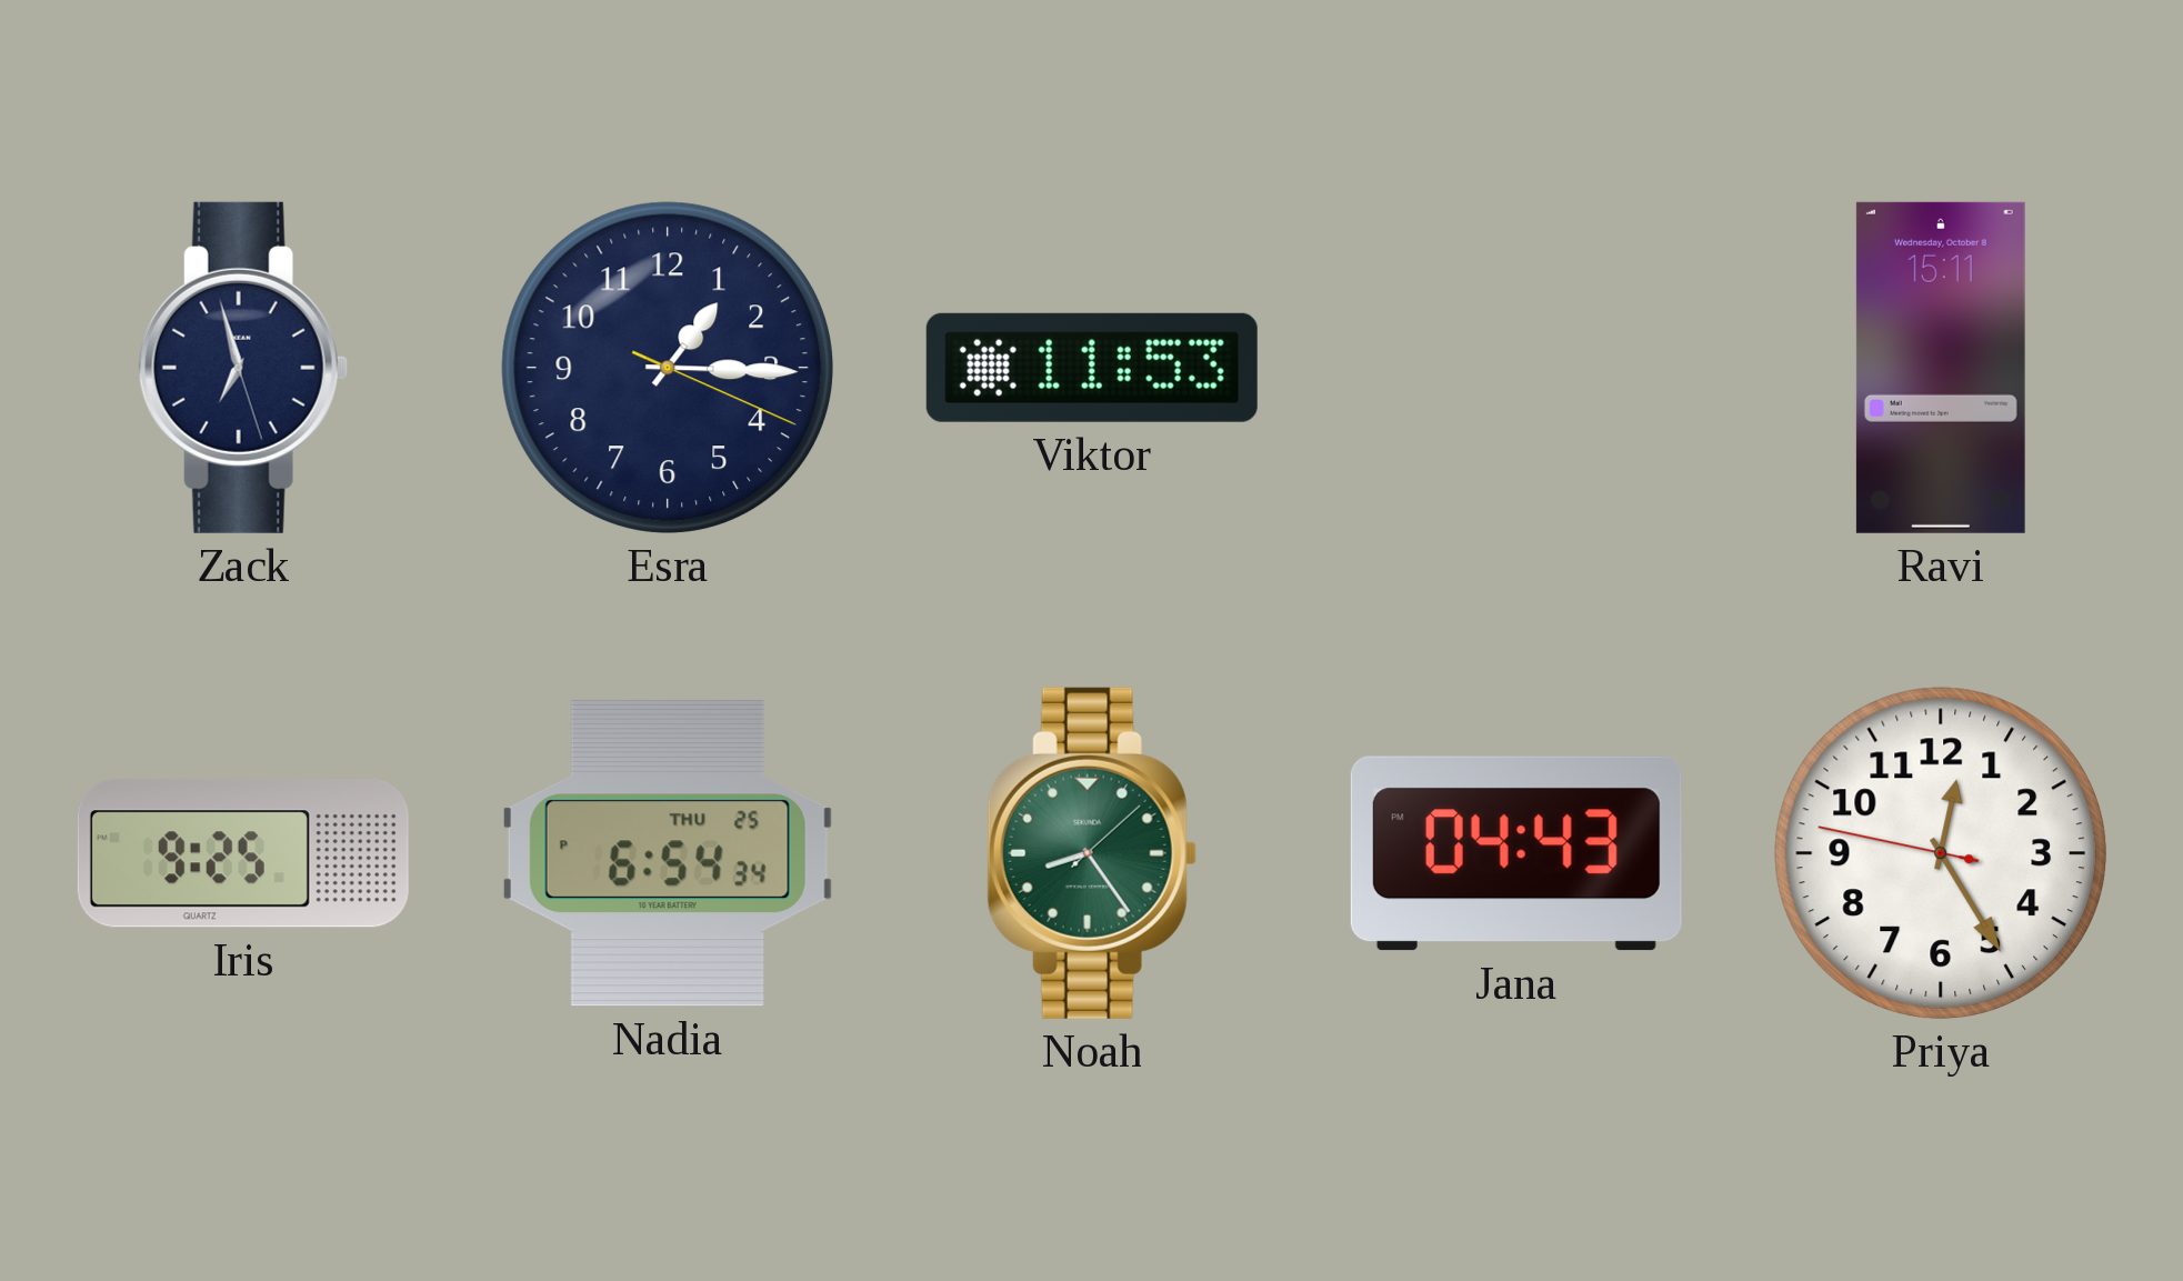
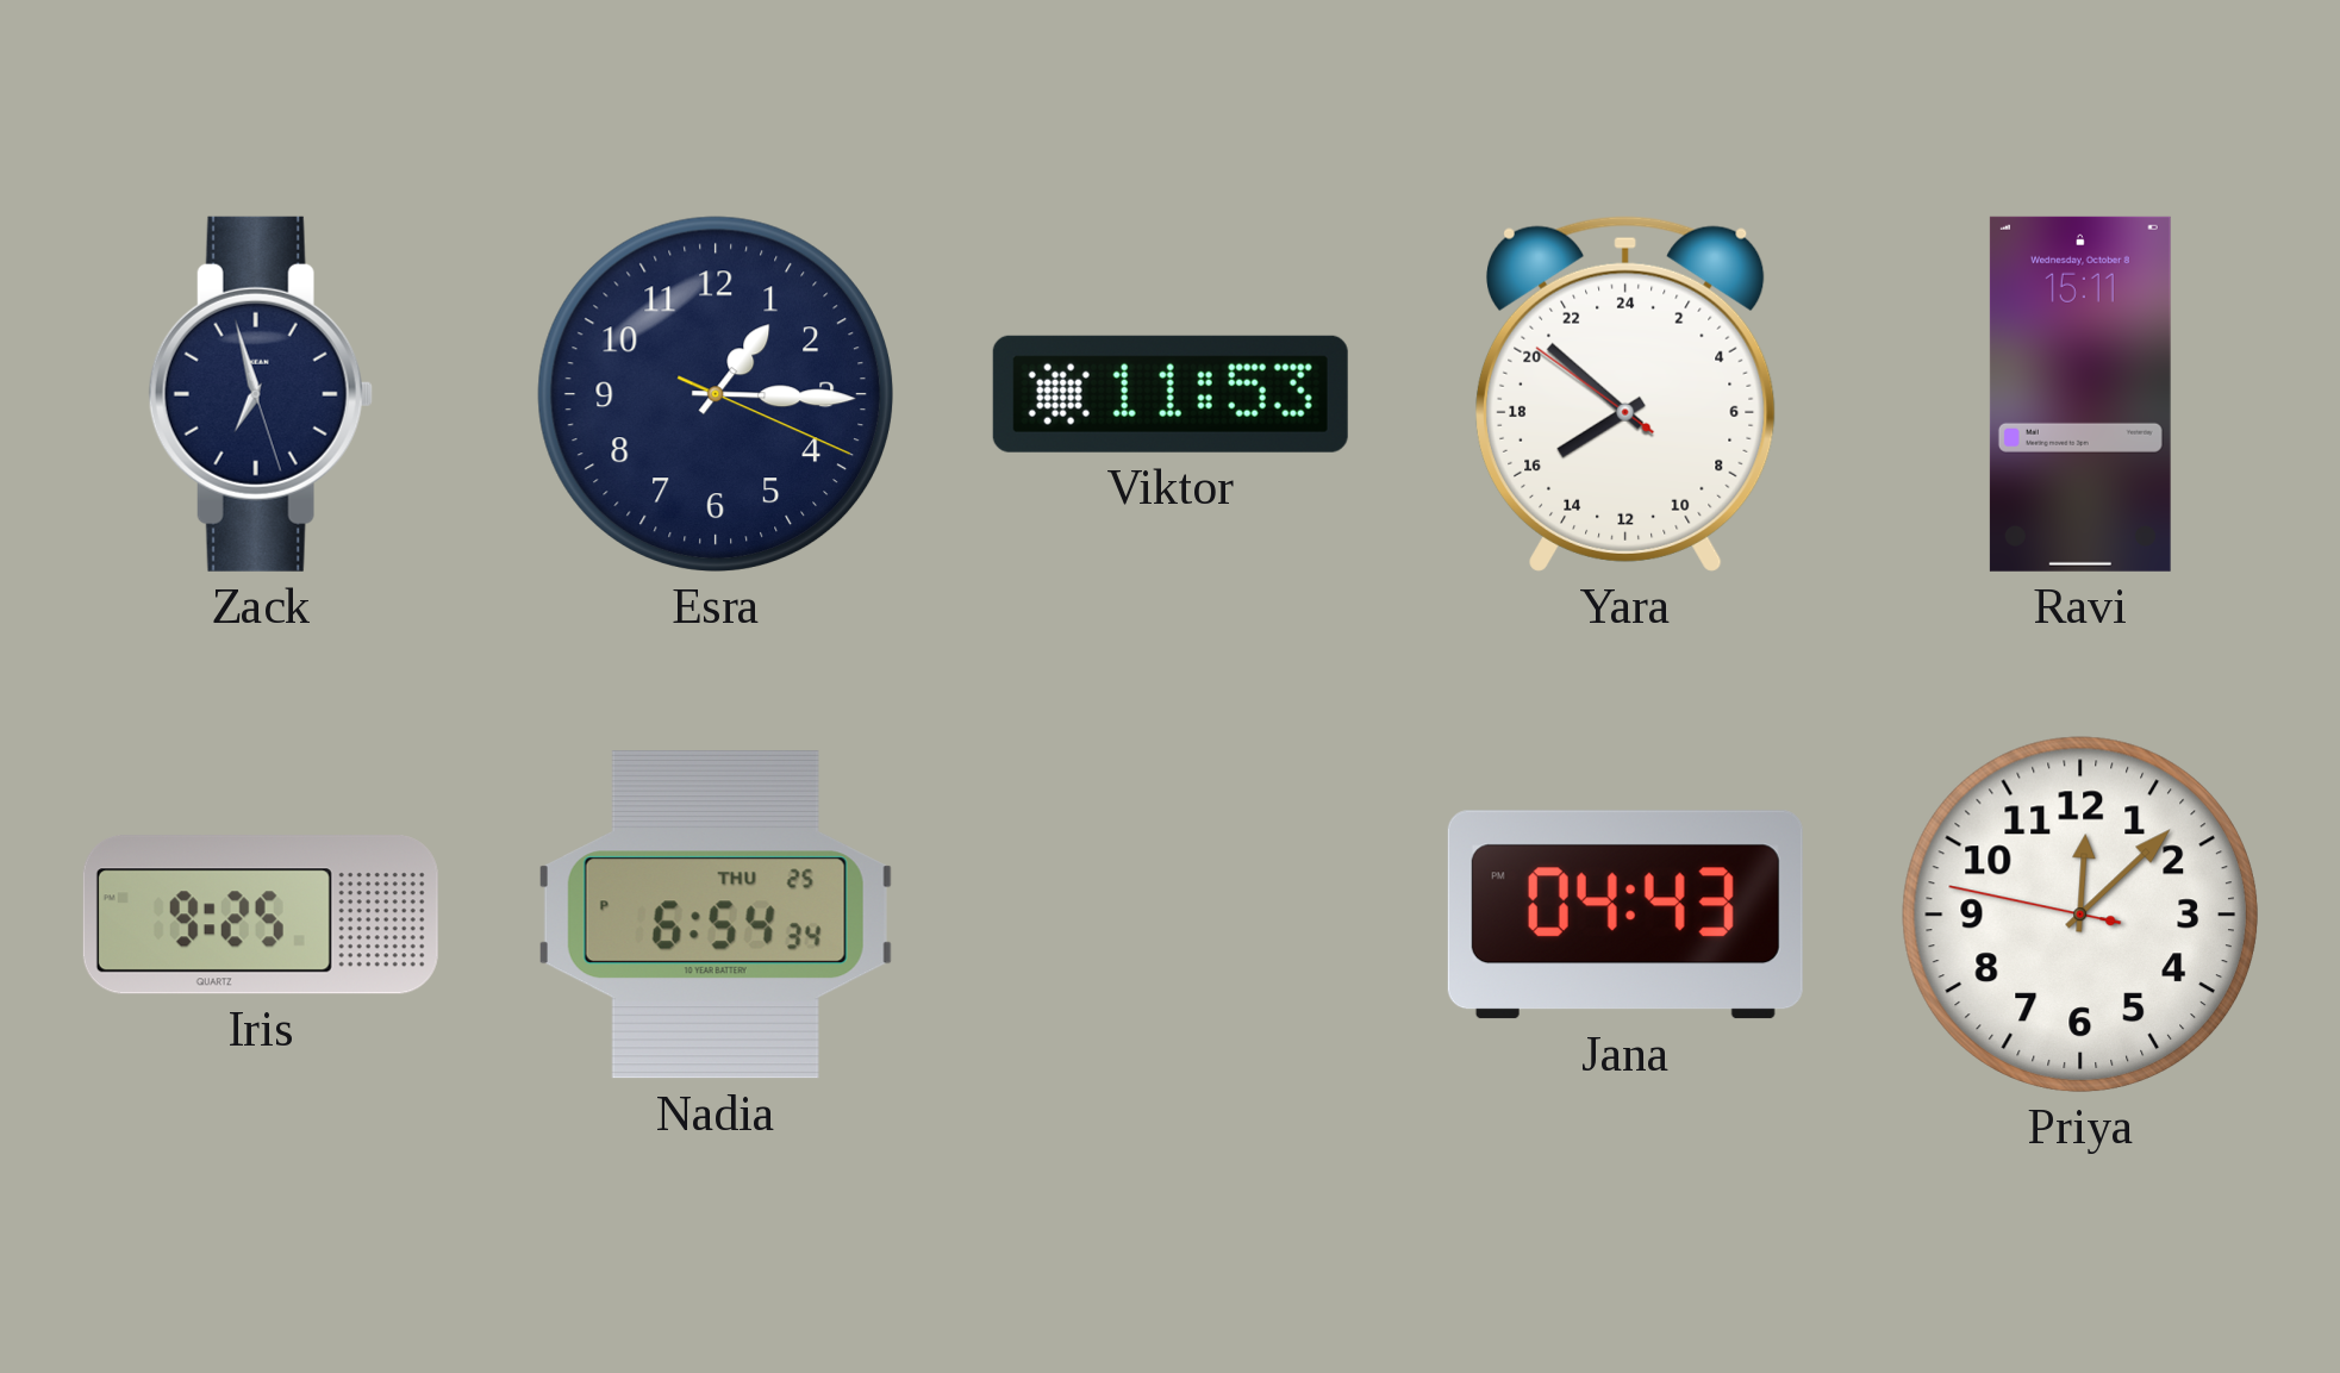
Yara: none -> 15:51
Noah: 8:24 -> none
Priya: 12:24 -> 12:07
